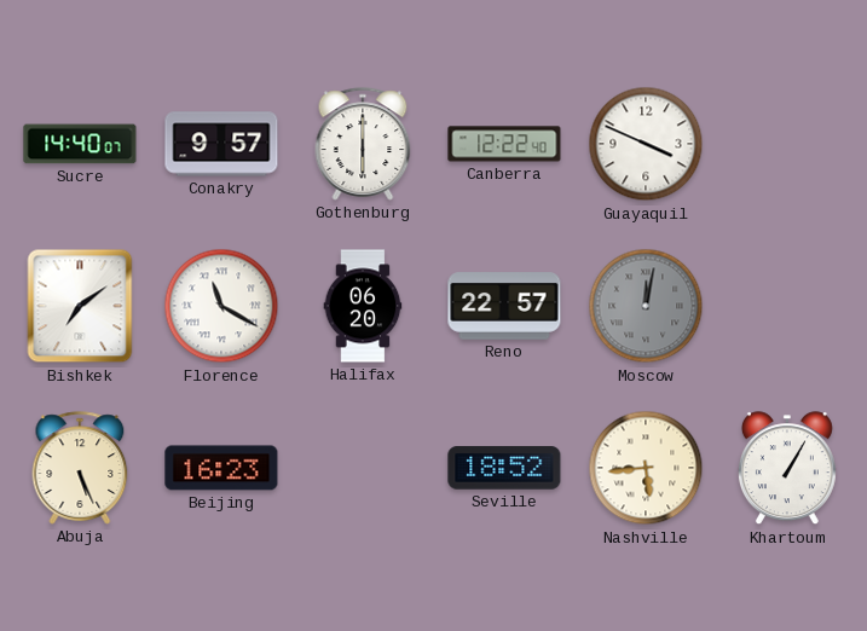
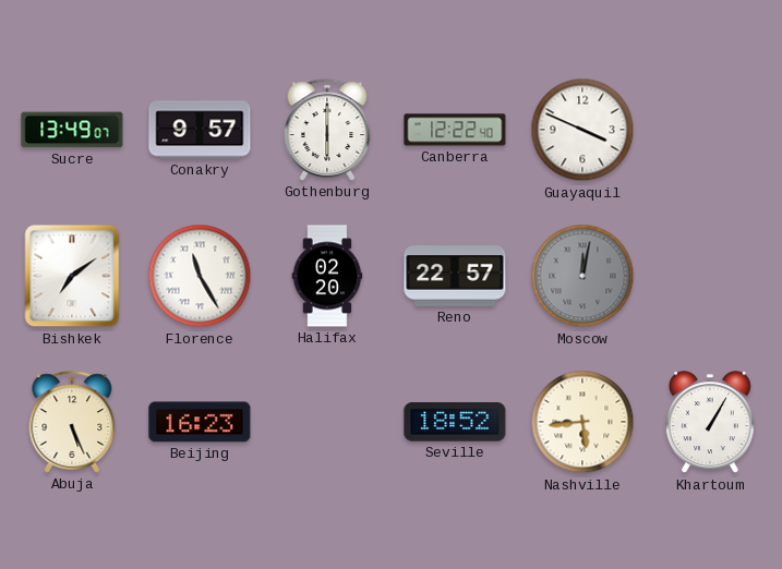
Sucre: 14:40 -> 13:49
Florence: 11:20 -> 11:25
Halifax: 06:20 -> 02:20
